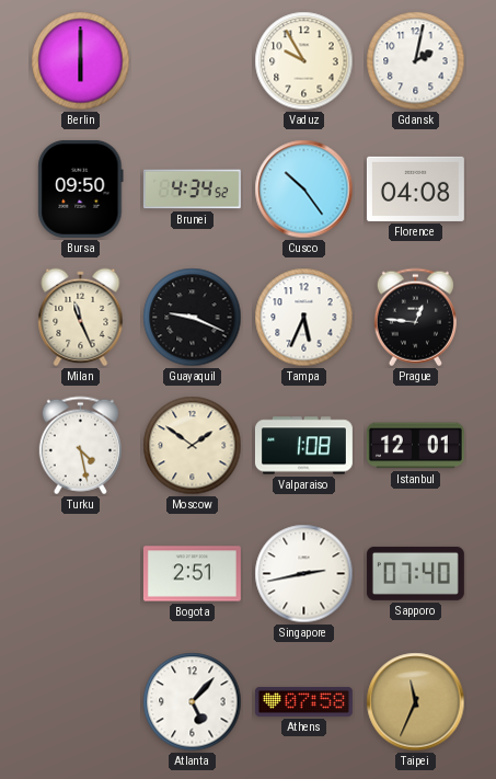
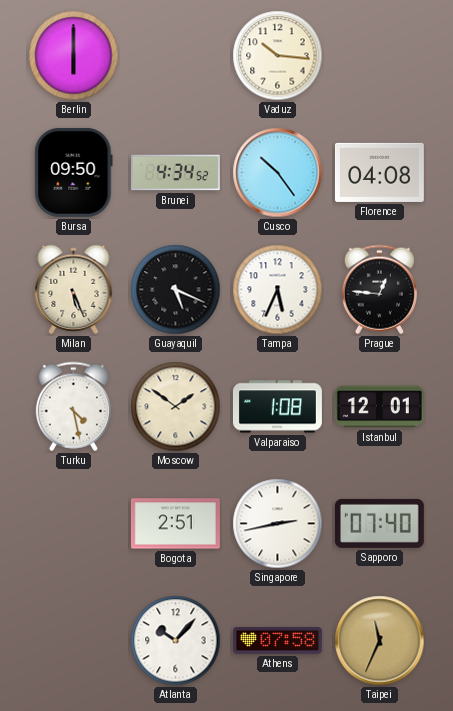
Vaduz: 9:55 -> 10:16
Gdansk: 2:02 -> none
Milan: 11:26 -> 5:26
Guayaquil: 9:19 -> 5:19
Atlanta: 5:07 -> 10:07
